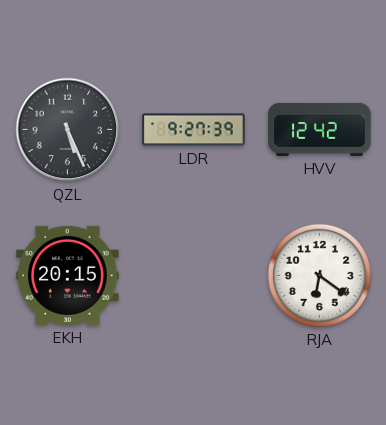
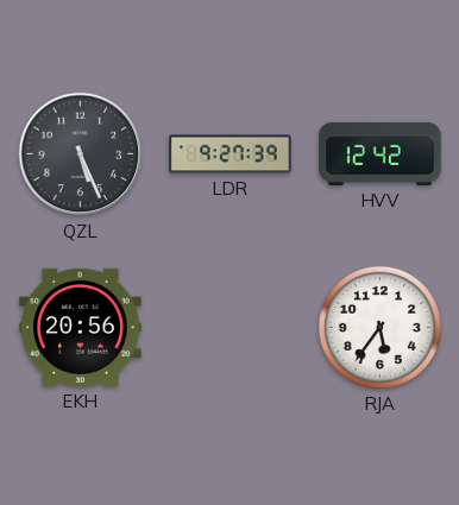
EKH: 20:15 -> 20:56
RJA: 6:21 -> 5:36
